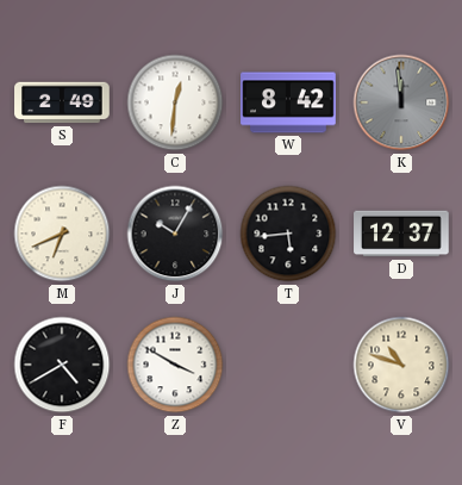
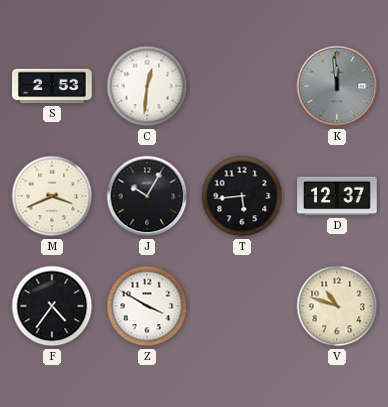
S: 2:49 -> 2:53
W: 8:42 -> none
M: 6:41 -> 3:41
F: 4:40 -> 4:36
